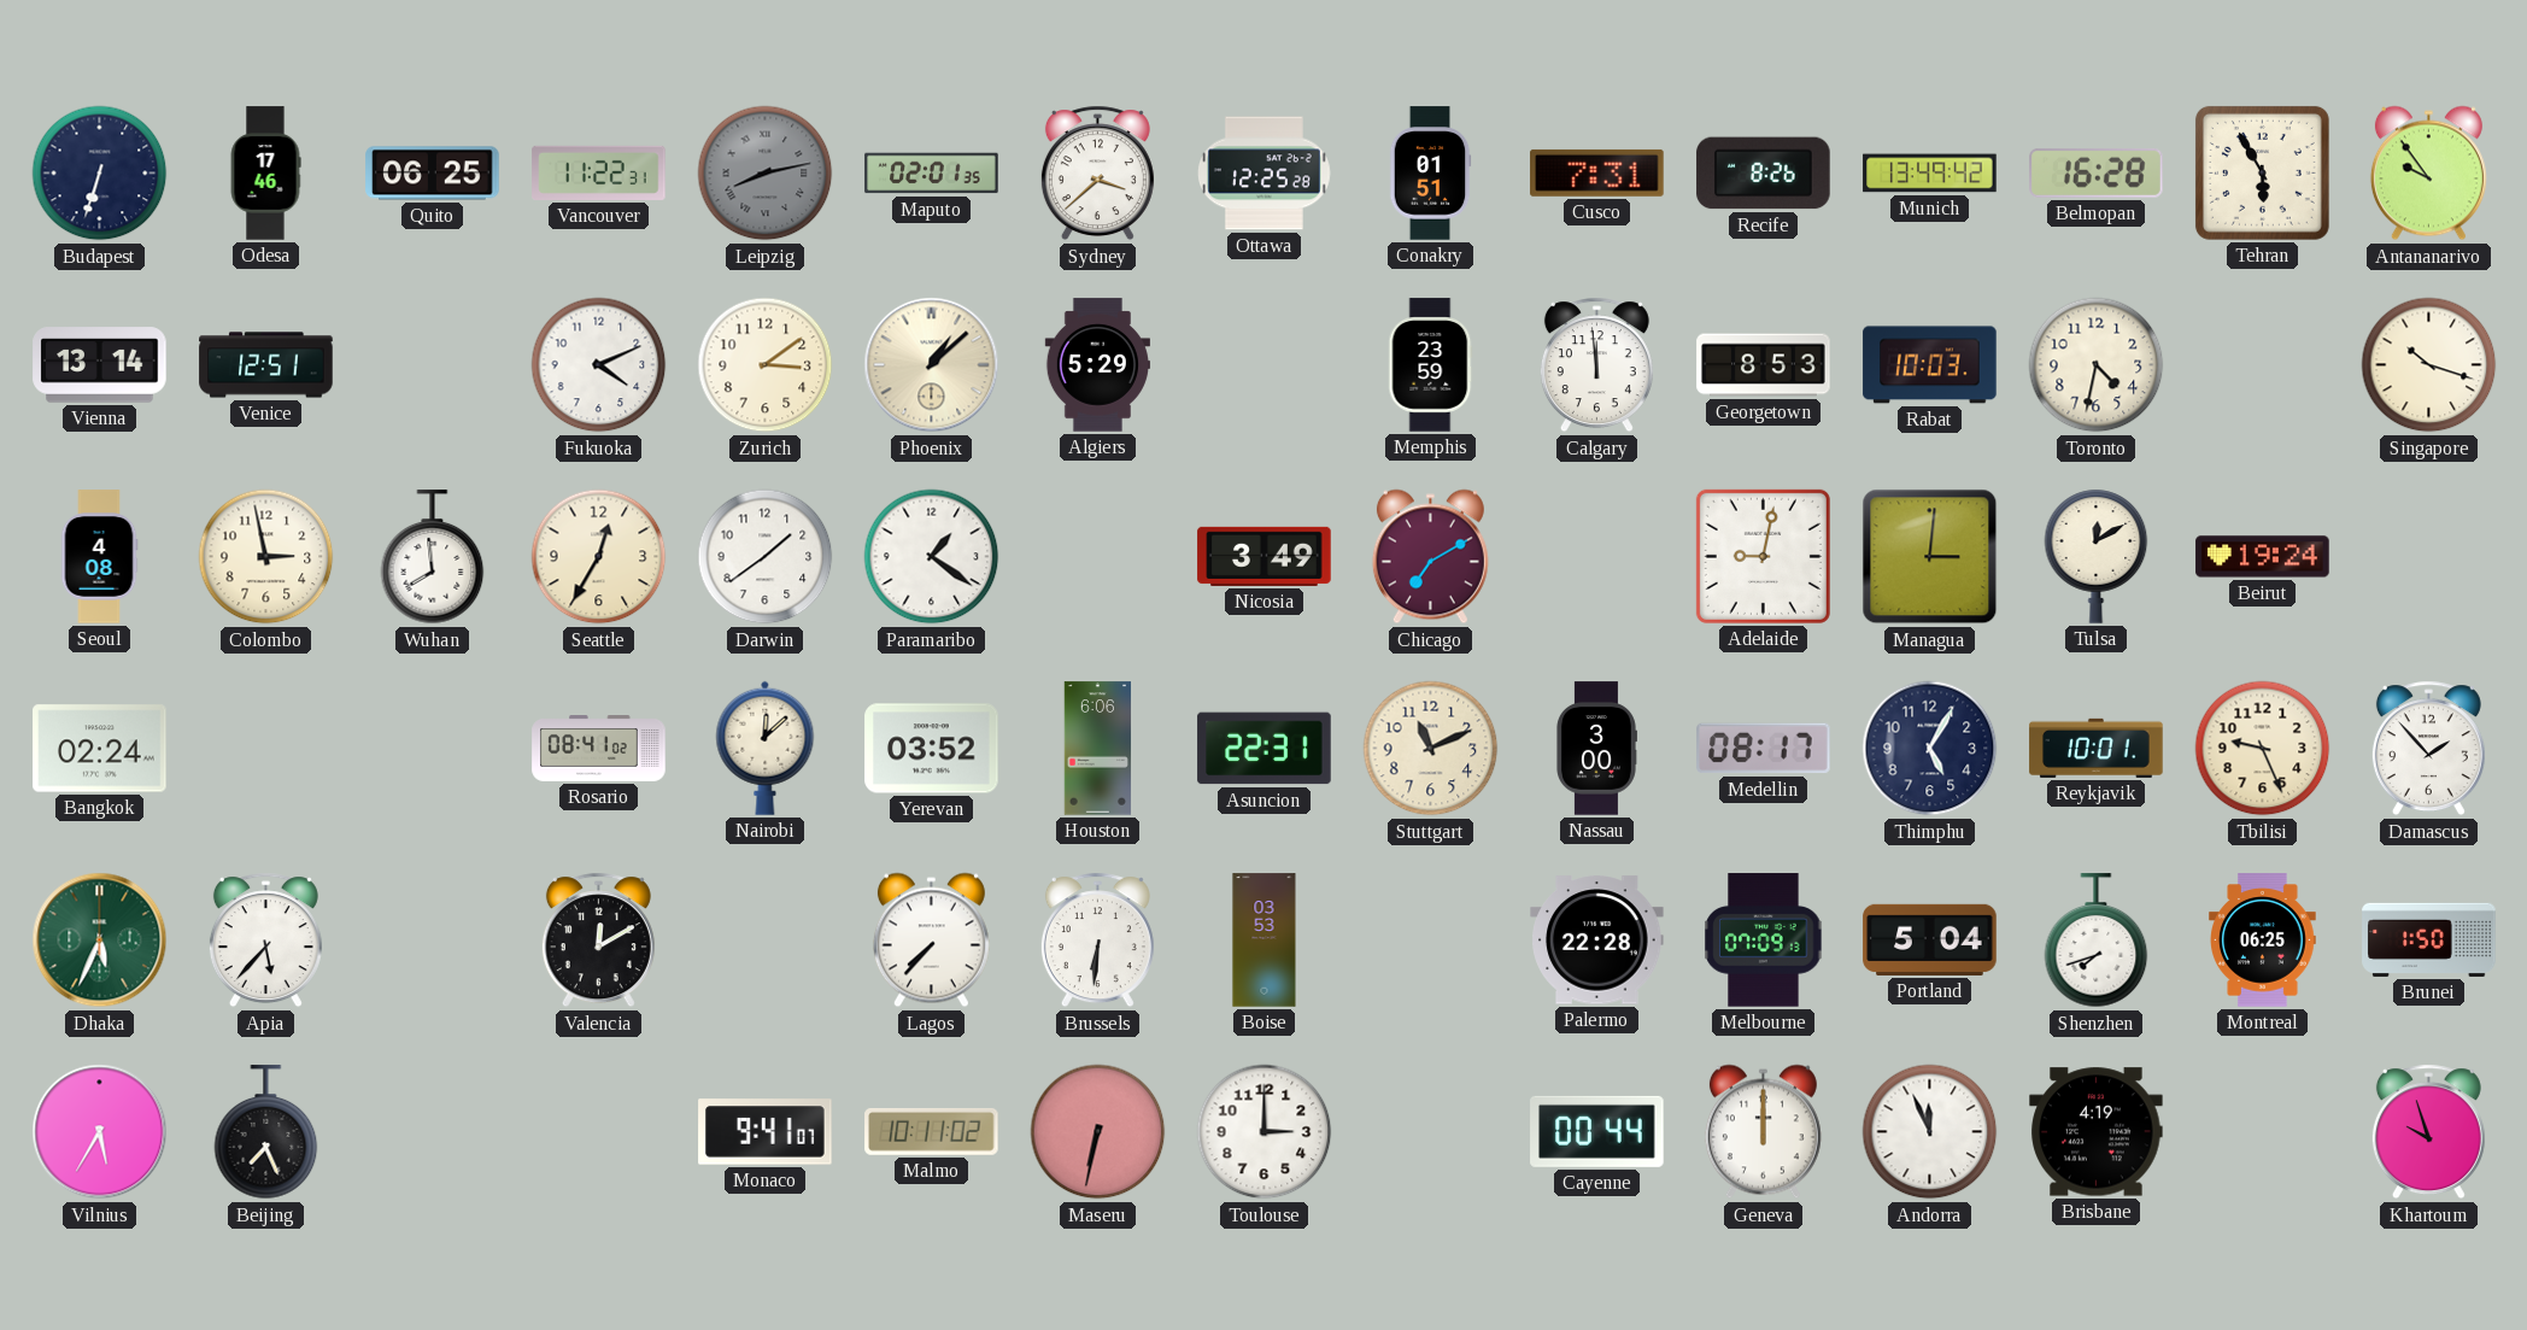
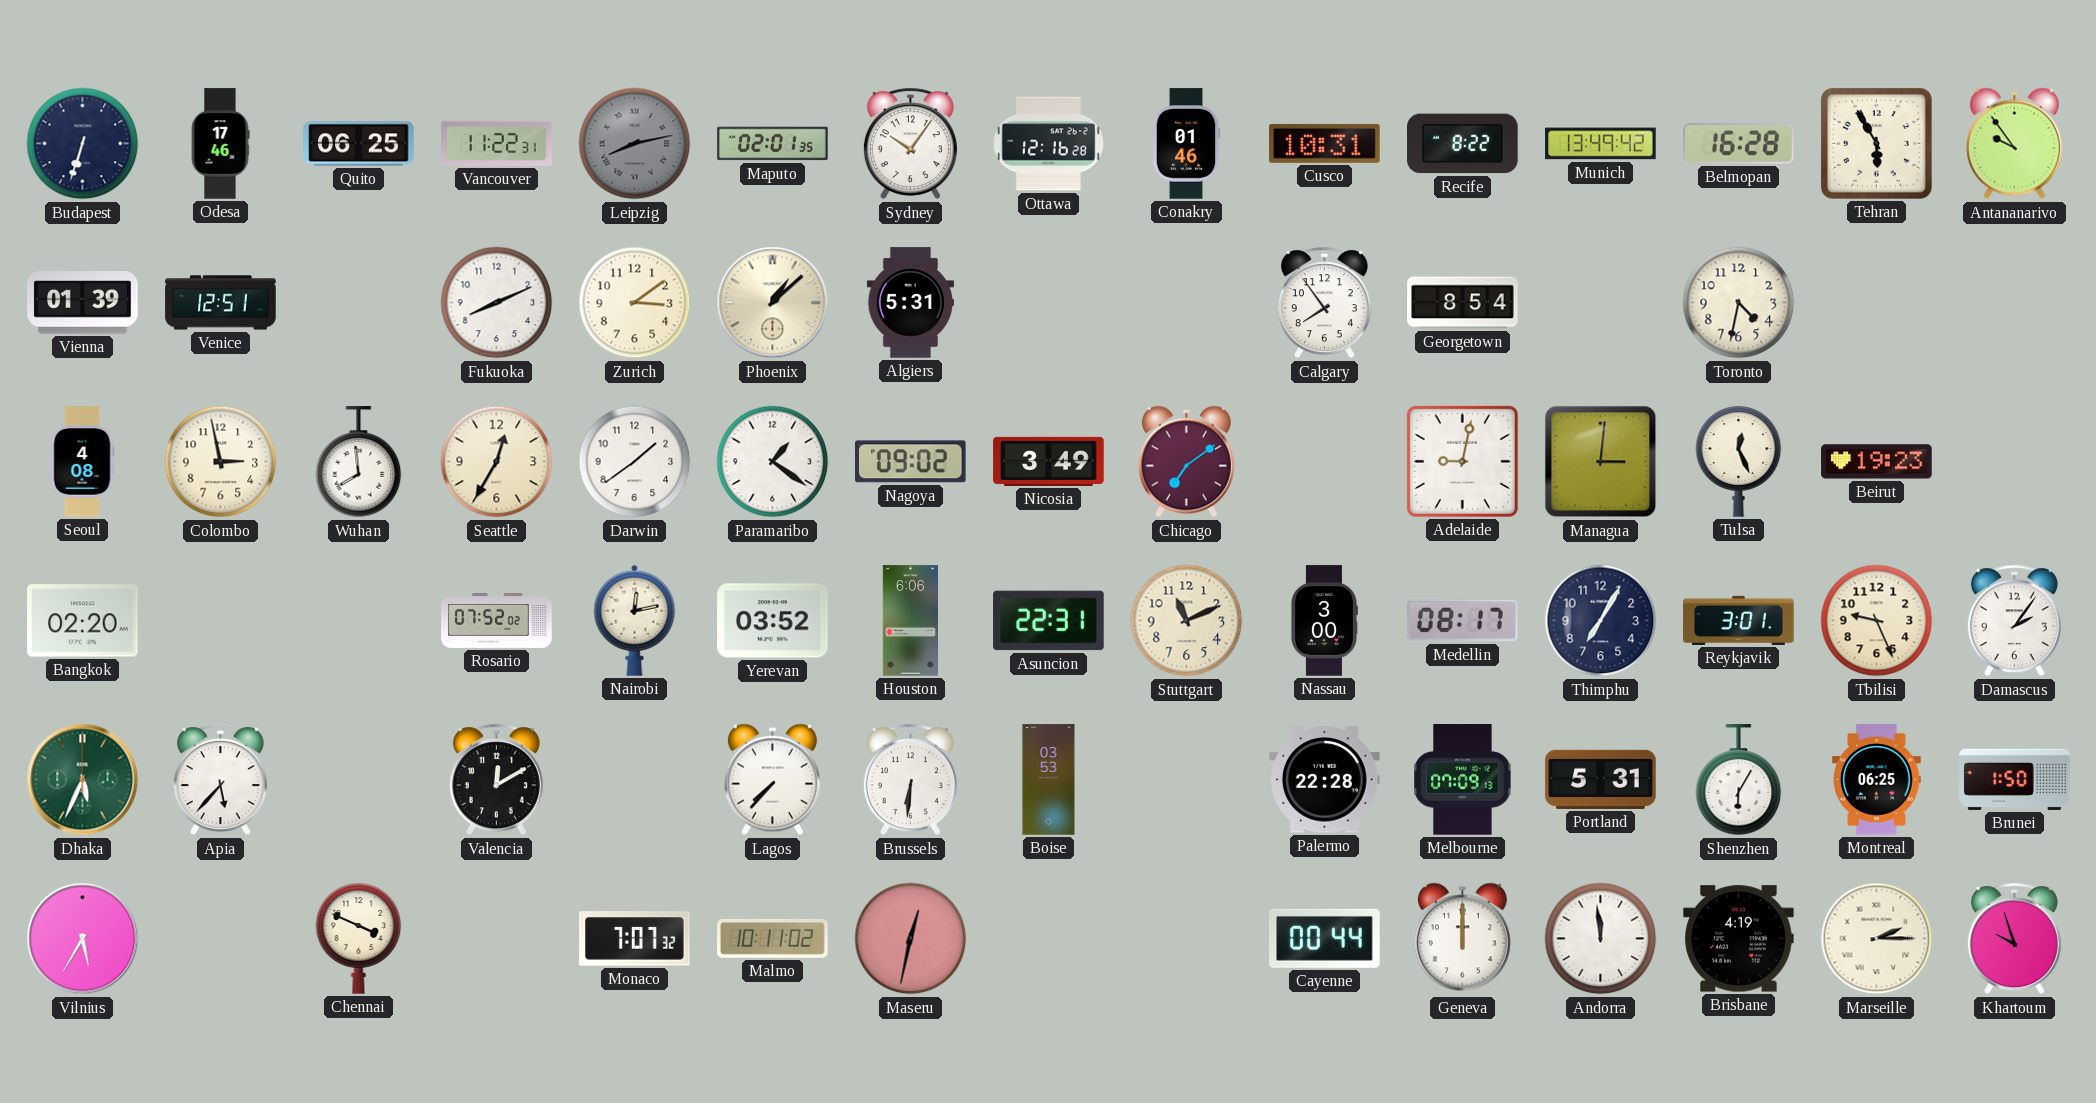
Sydney: 3:38 -> 10:06
Ottawa: 12:25 -> 12:16
Conakry: 01:51 -> 01:46
Cusco: 7:31 -> 10:31
Recife: 8:26 -> 8:22
Vienna: 13:14 -> 01:39
Fukuoka: 4:11 -> 8:11
Algiers: 5:29 -> 5:31
Memphis: 23:59 -> none
Calgary: 11:59 -> 7:54
Georgetown: 8:53 -> 8:54
Rabat: 10:03 -> none
Singapore: 10:18 -> none
Nagoya: none -> 09:02
Chicago: 7:10 -> 7:09
Tulsa: 12:10 -> 12:26
Beirut: 19:24 -> 19:23
Bangkok: 02:24 -> 02:20
Rosario: 08:41 -> 07:52
Nairobi: 12:08 -> 12:13
Thimphu: 5:05 -> 7:05
Reykjavik: 10:01 -> 3:01
Damascus: 1:53 -> 2:06
Portland: 5:04 -> 5:31
Shenzhen: 7:42 -> 6:05
Beijing: 7:26 -> none
Chennai: none -> 3:49
Monaco: 9:41 -> 7:07
Maseru: 6:32 -> 12:32
Toulouse: 3:00 -> none
Andorra: 11:56 -> 11:59
Marseille: none -> 2:15
